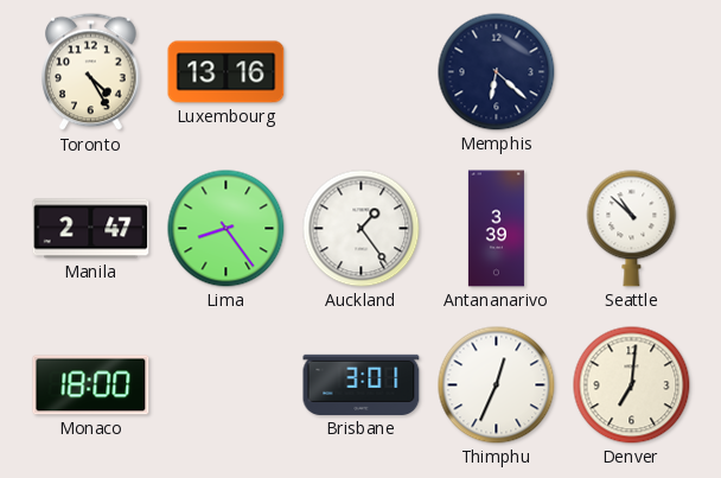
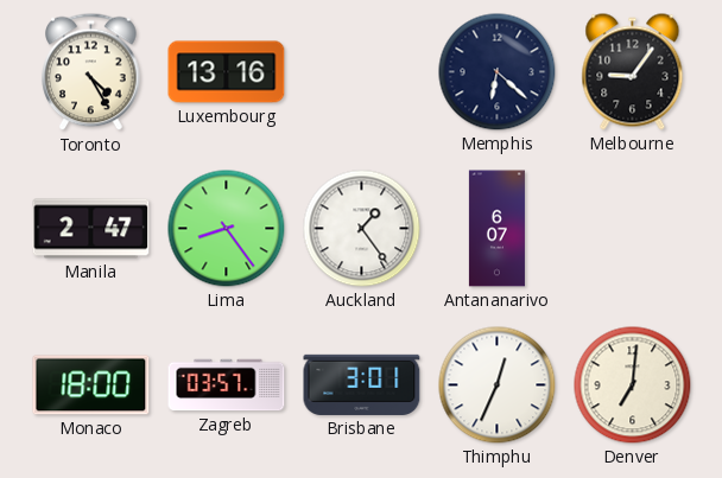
Melbourne: none -> 9:06
Antananarivo: 3:39 -> 6:07
Seattle: 10:52 -> none
Zagreb: none -> 03:57
